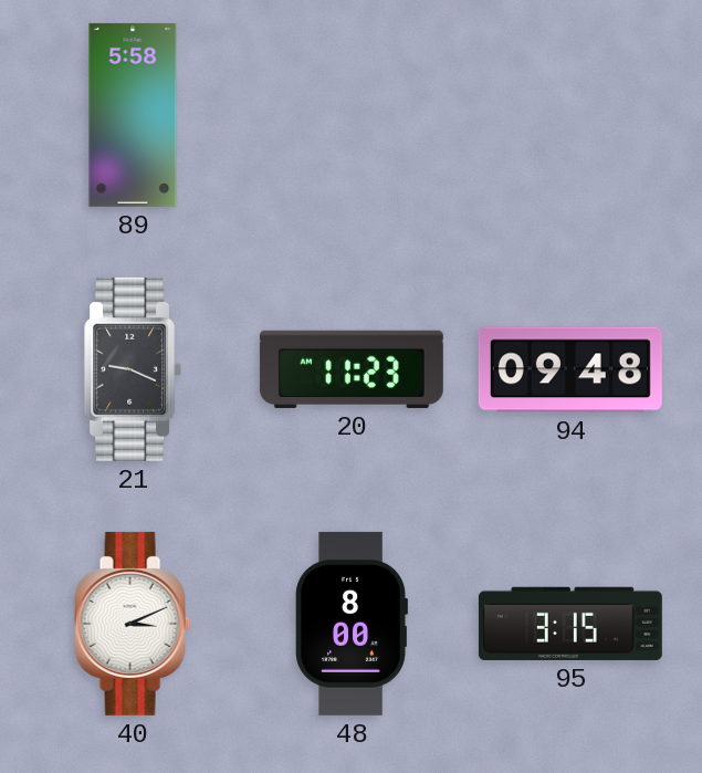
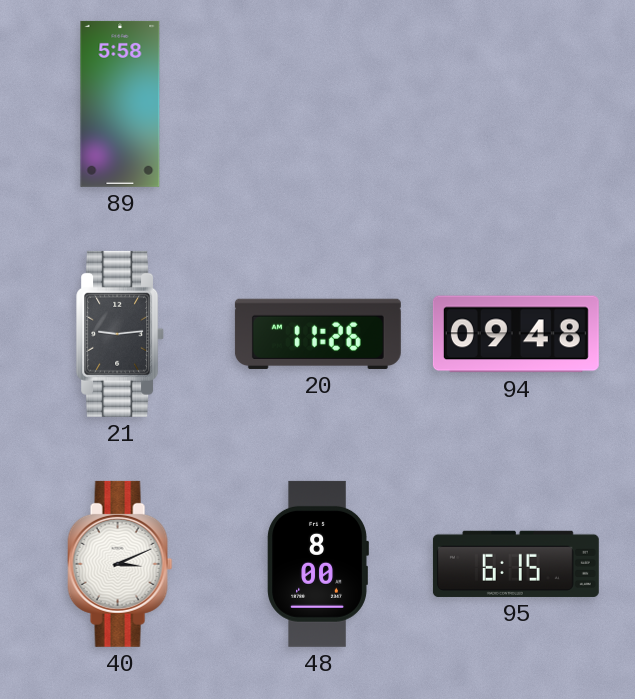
21: 9:19 -> 9:14
20: 11:23 -> 11:26
95: 3:15 -> 6:15
